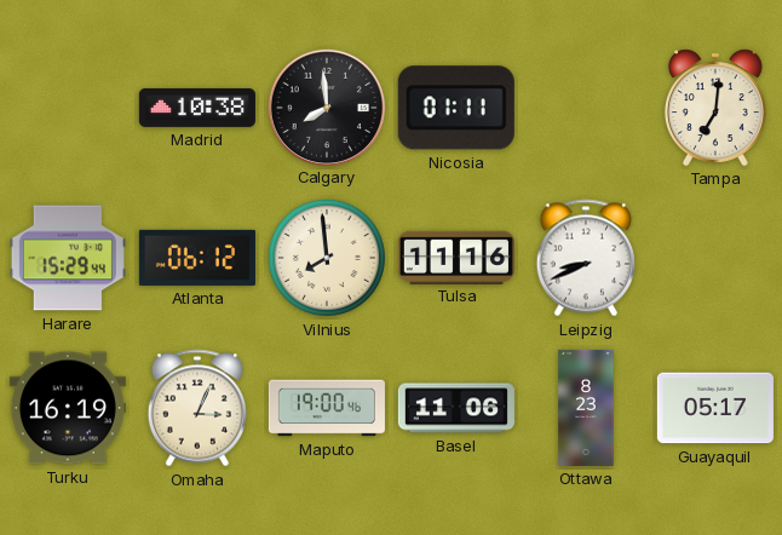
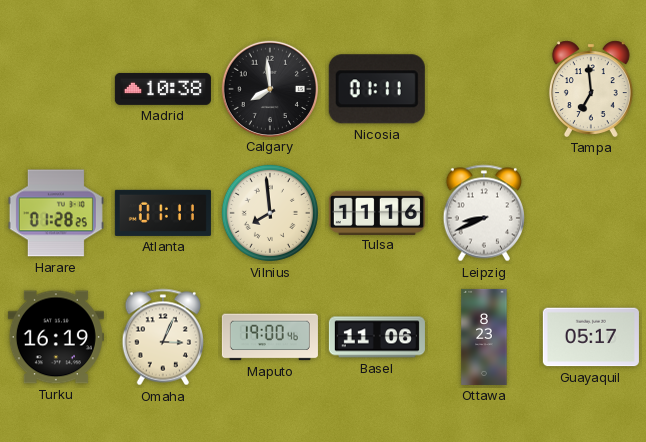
Tampa: 7:01 -> 6:59
Harare: 15:29 -> 01:28
Atlanta: 06:12 -> 01:11
